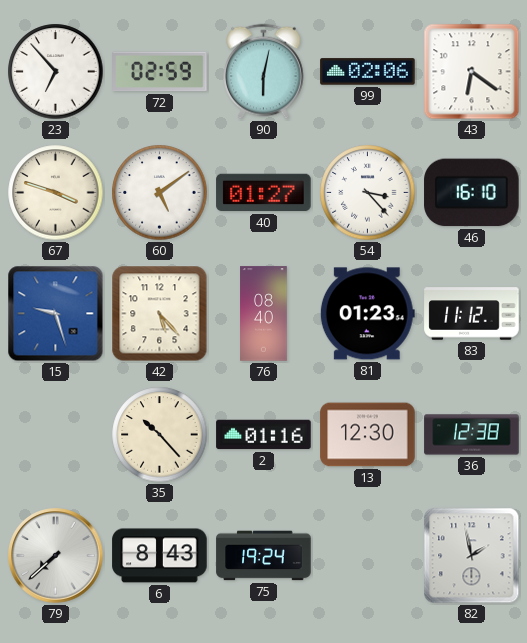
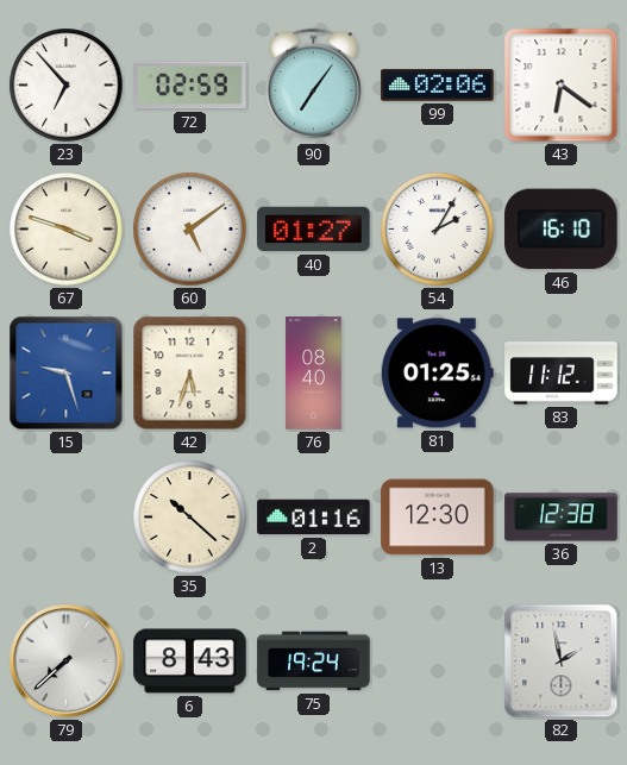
90: 6:02 -> 7:06
54: 3:23 -> 2:05
42: 5:23 -> 5:33
81: 01:23 -> 01:25
35: 10:23 -> 10:22
